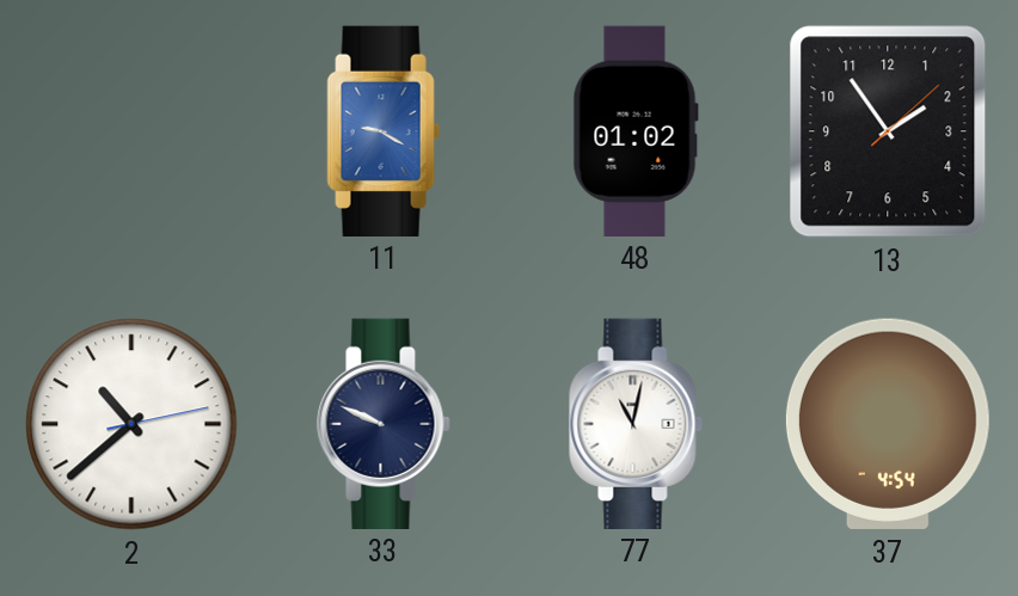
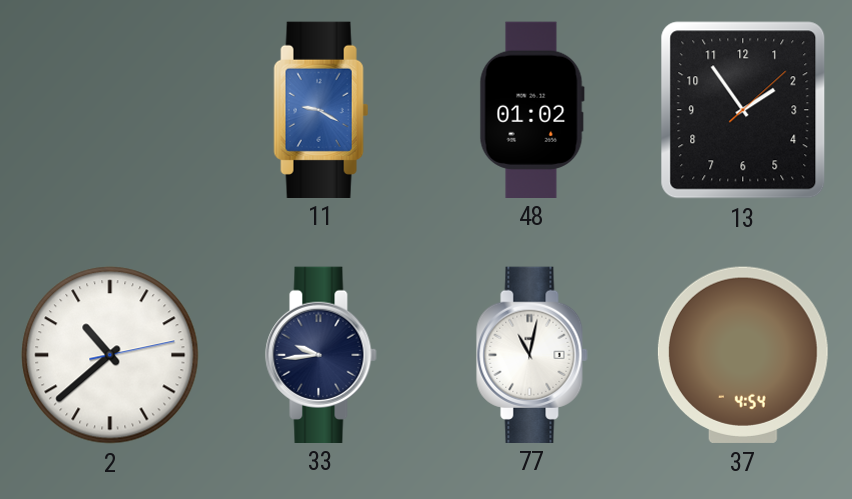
33: 9:49 -> 9:44
